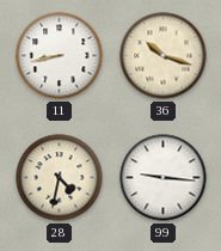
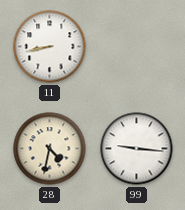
36: 10:18 -> none
